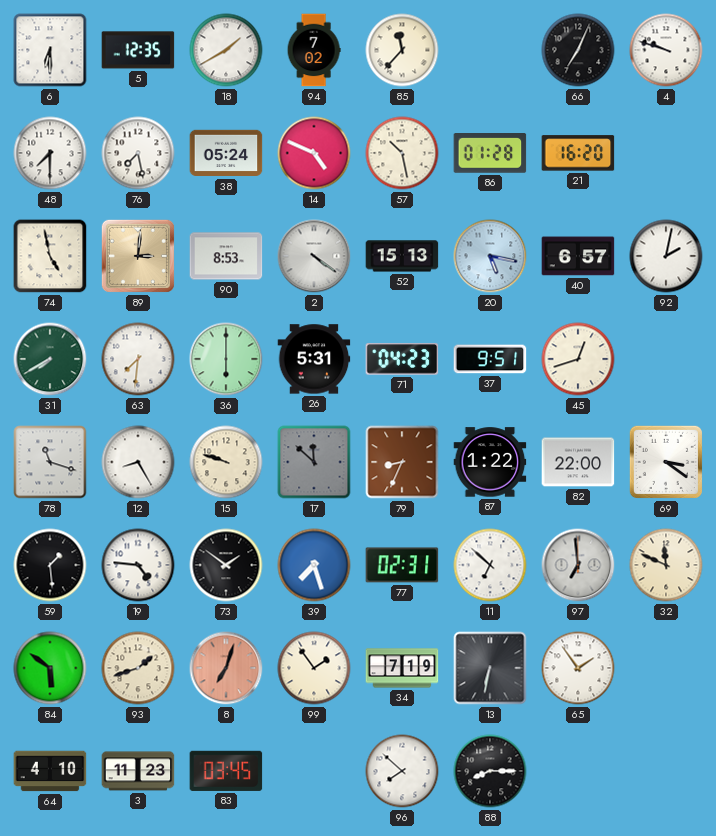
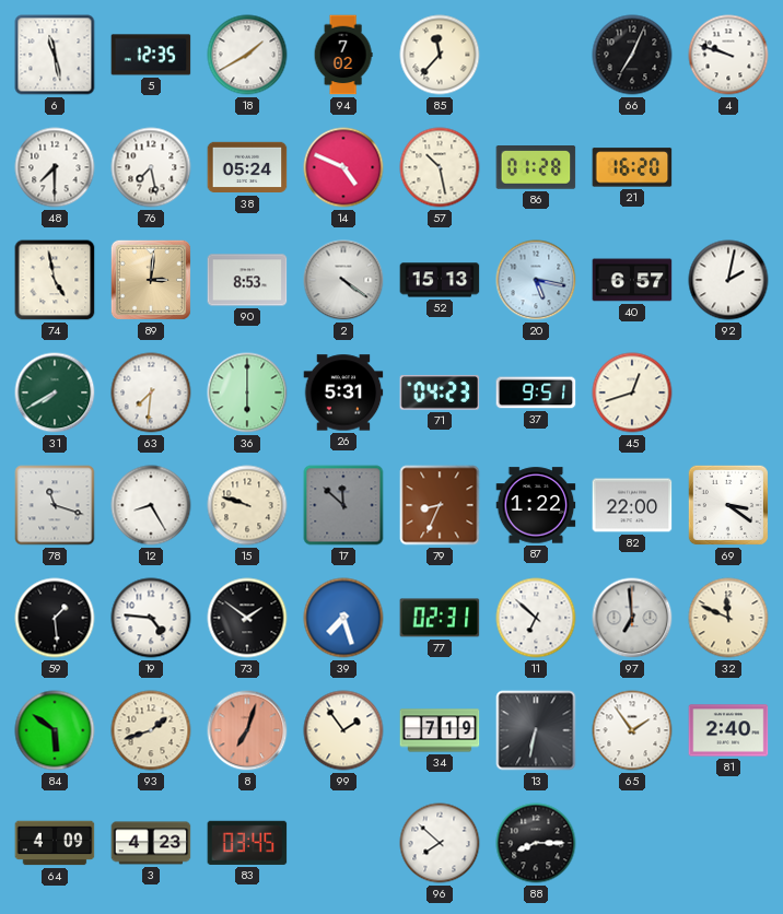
6: 6:30 -> 11:28
81: none -> 2:40
64: 4:10 -> 4:09
3: 11:23 -> 4:23
